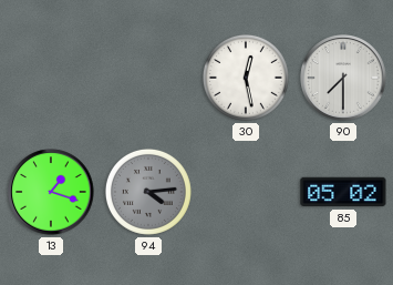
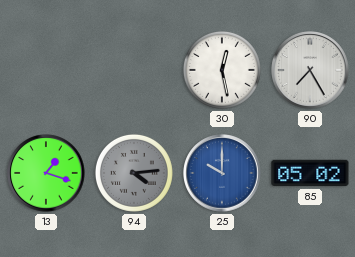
90: 7:30 -> 7:25
25: none -> 10:00
